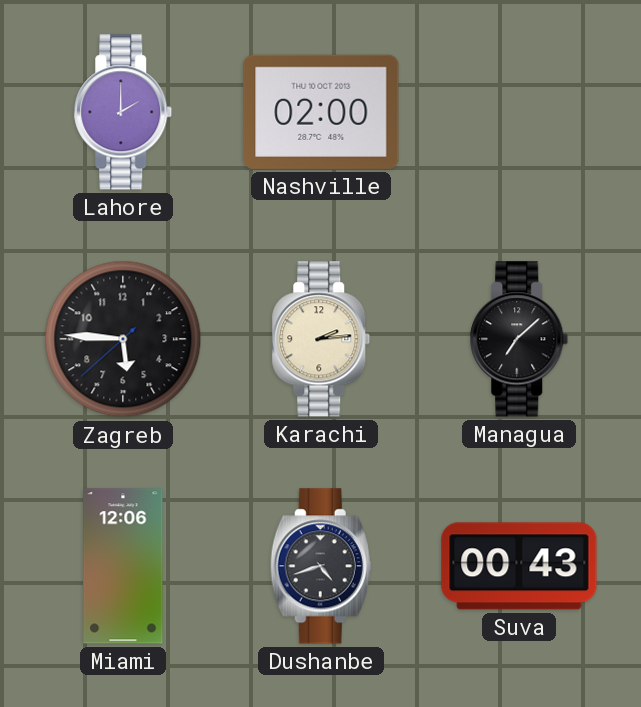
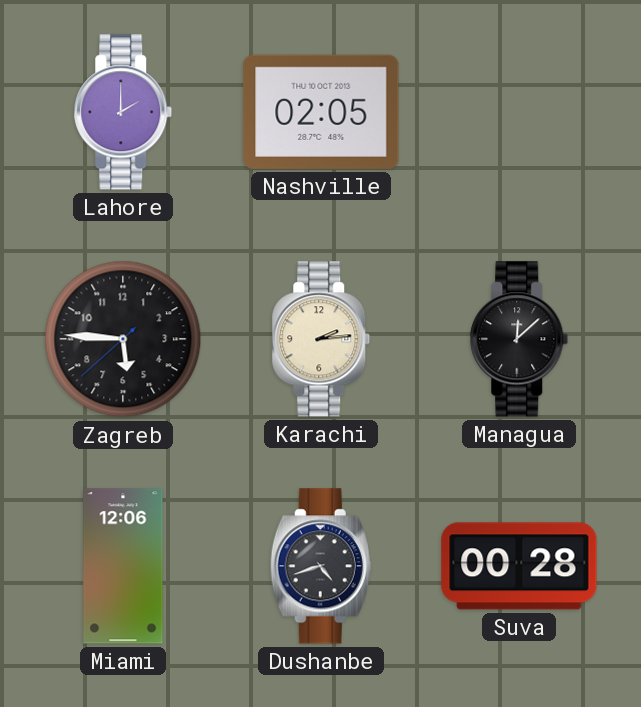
Nashville: 02:00 -> 02:05
Managua: 7:08 -> 12:08
Suva: 00:43 -> 00:28
